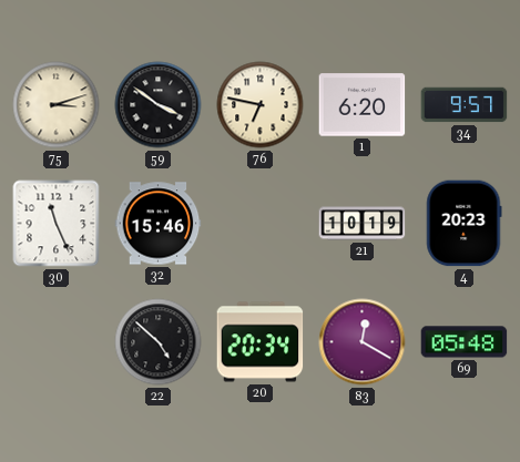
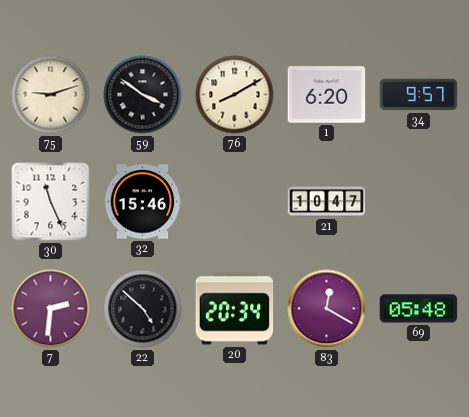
75: 3:12 -> 9:12
76: 6:47 -> 8:10
21: 10:19 -> 10:47
4: 20:23 -> none
7: none -> 2:31
